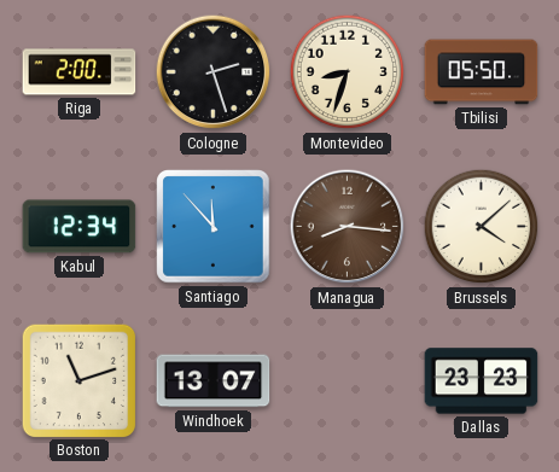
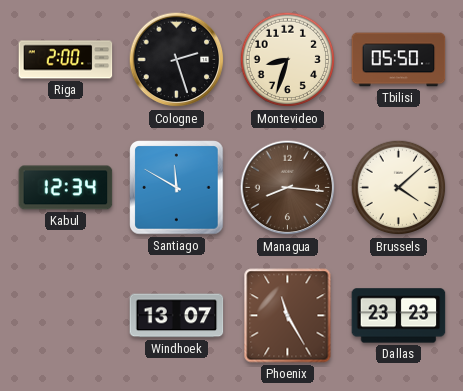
Santiago: 11:53 -> 11:50
Boston: 11:12 -> none
Phoenix: none -> 11:25
